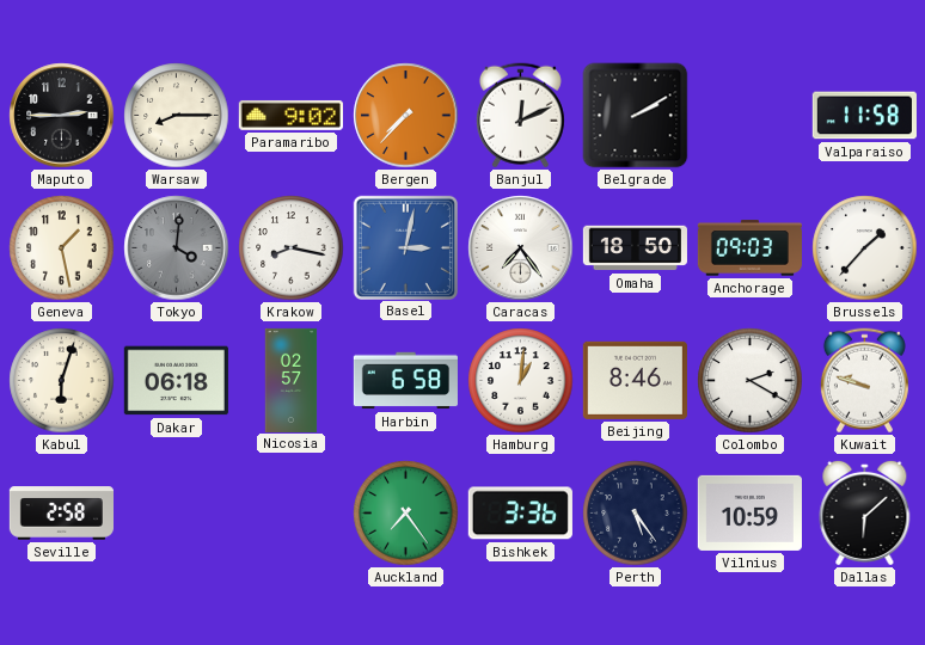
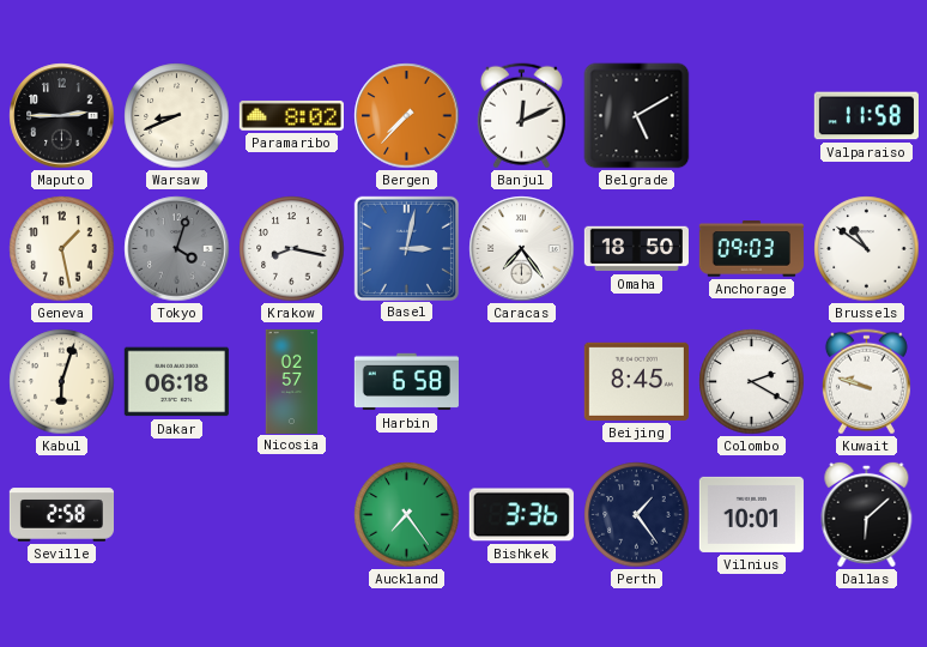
Warsaw: 8:15 -> 8:41
Paramaribo: 9:02 -> 8:02
Belgrade: 2:10 -> 5:10
Tokyo: 4:01 -> 4:03
Brussels: 1:37 -> 10:51
Hamburg: 1:01 -> none
Beijing: 8:46 -> 8:45
Perth: 5:24 -> 1:24
Vilnius: 10:59 -> 10:01
